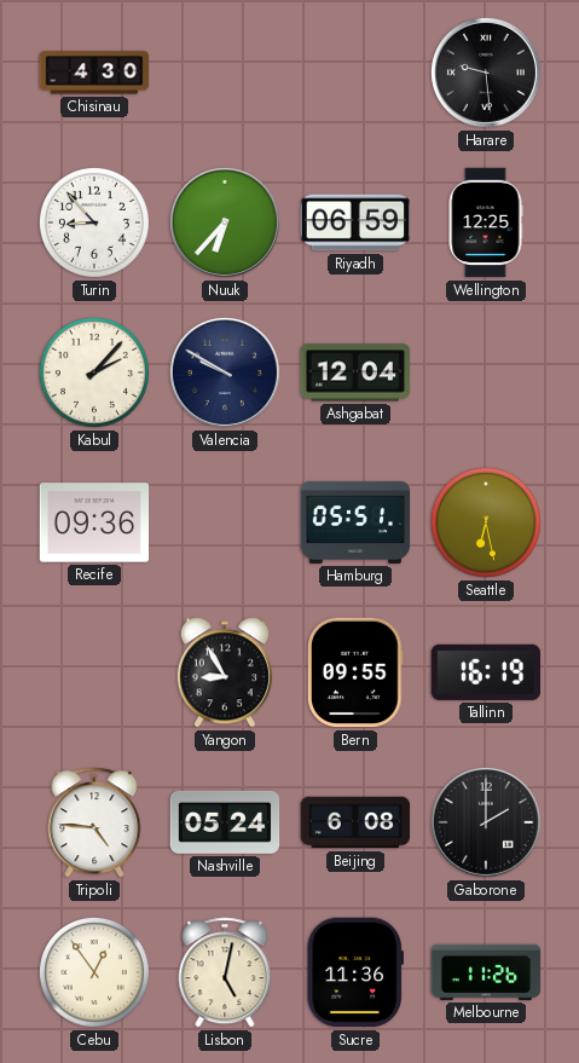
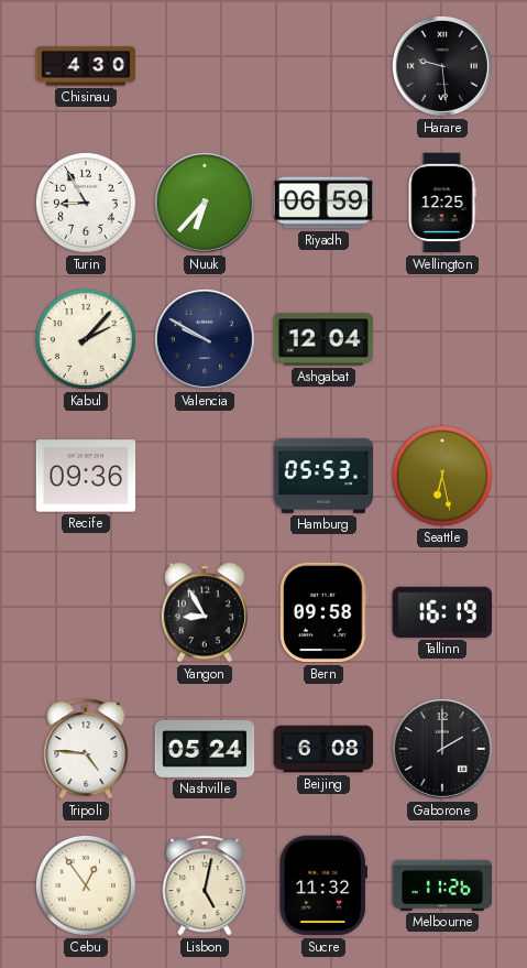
Turin: 8:53 -> 8:55
Hamburg: 05:51 -> 05:53
Bern: 09:55 -> 09:58
Sucre: 11:36 -> 11:32
